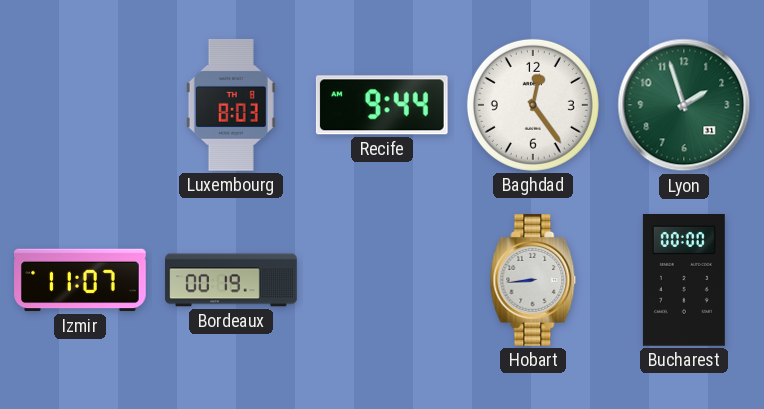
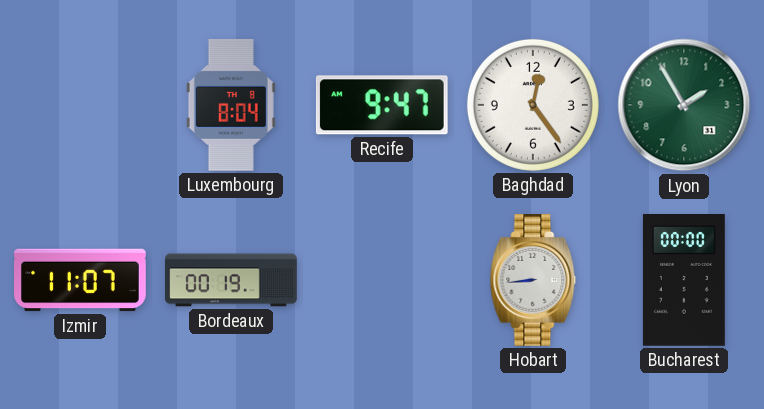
Luxembourg: 8:03 -> 8:04
Recife: 9:44 -> 9:47
Lyon: 1:57 -> 1:55
